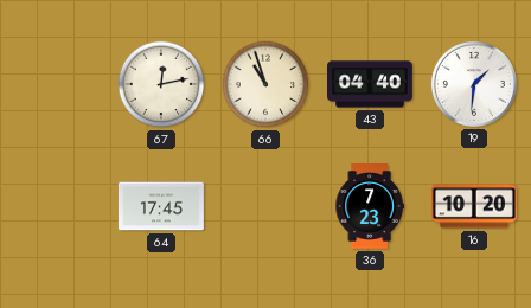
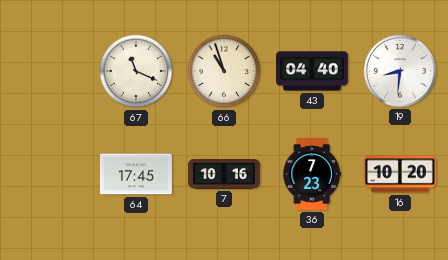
67: 12:13 -> 11:19
19: 1:31 -> 8:31
7: none -> 10:16
